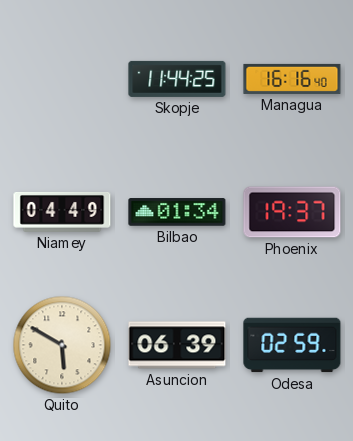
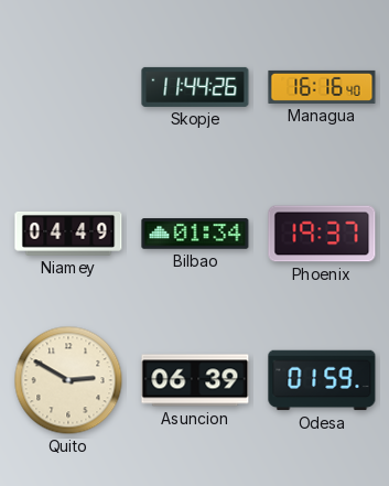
Skopje: 11:44:25 -> 11:44:26
Quito: 5:50 -> 2:50
Odesa: 02:59 -> 01:59
